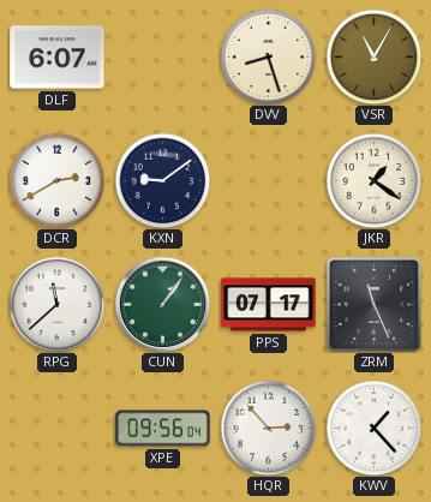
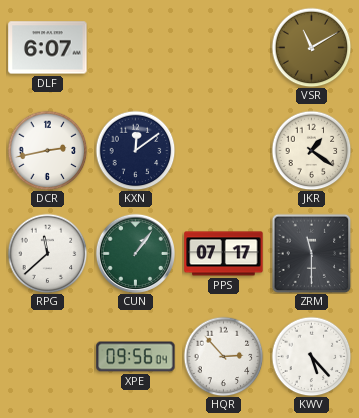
DVV: 8:27 -> none
VSR: 11:05 -> 11:10
DCR: 2:40 -> 2:43
KXN: 9:09 -> 12:09
ZRM: 11:26 -> 11:30
KWV: 1:23 -> 5:23
